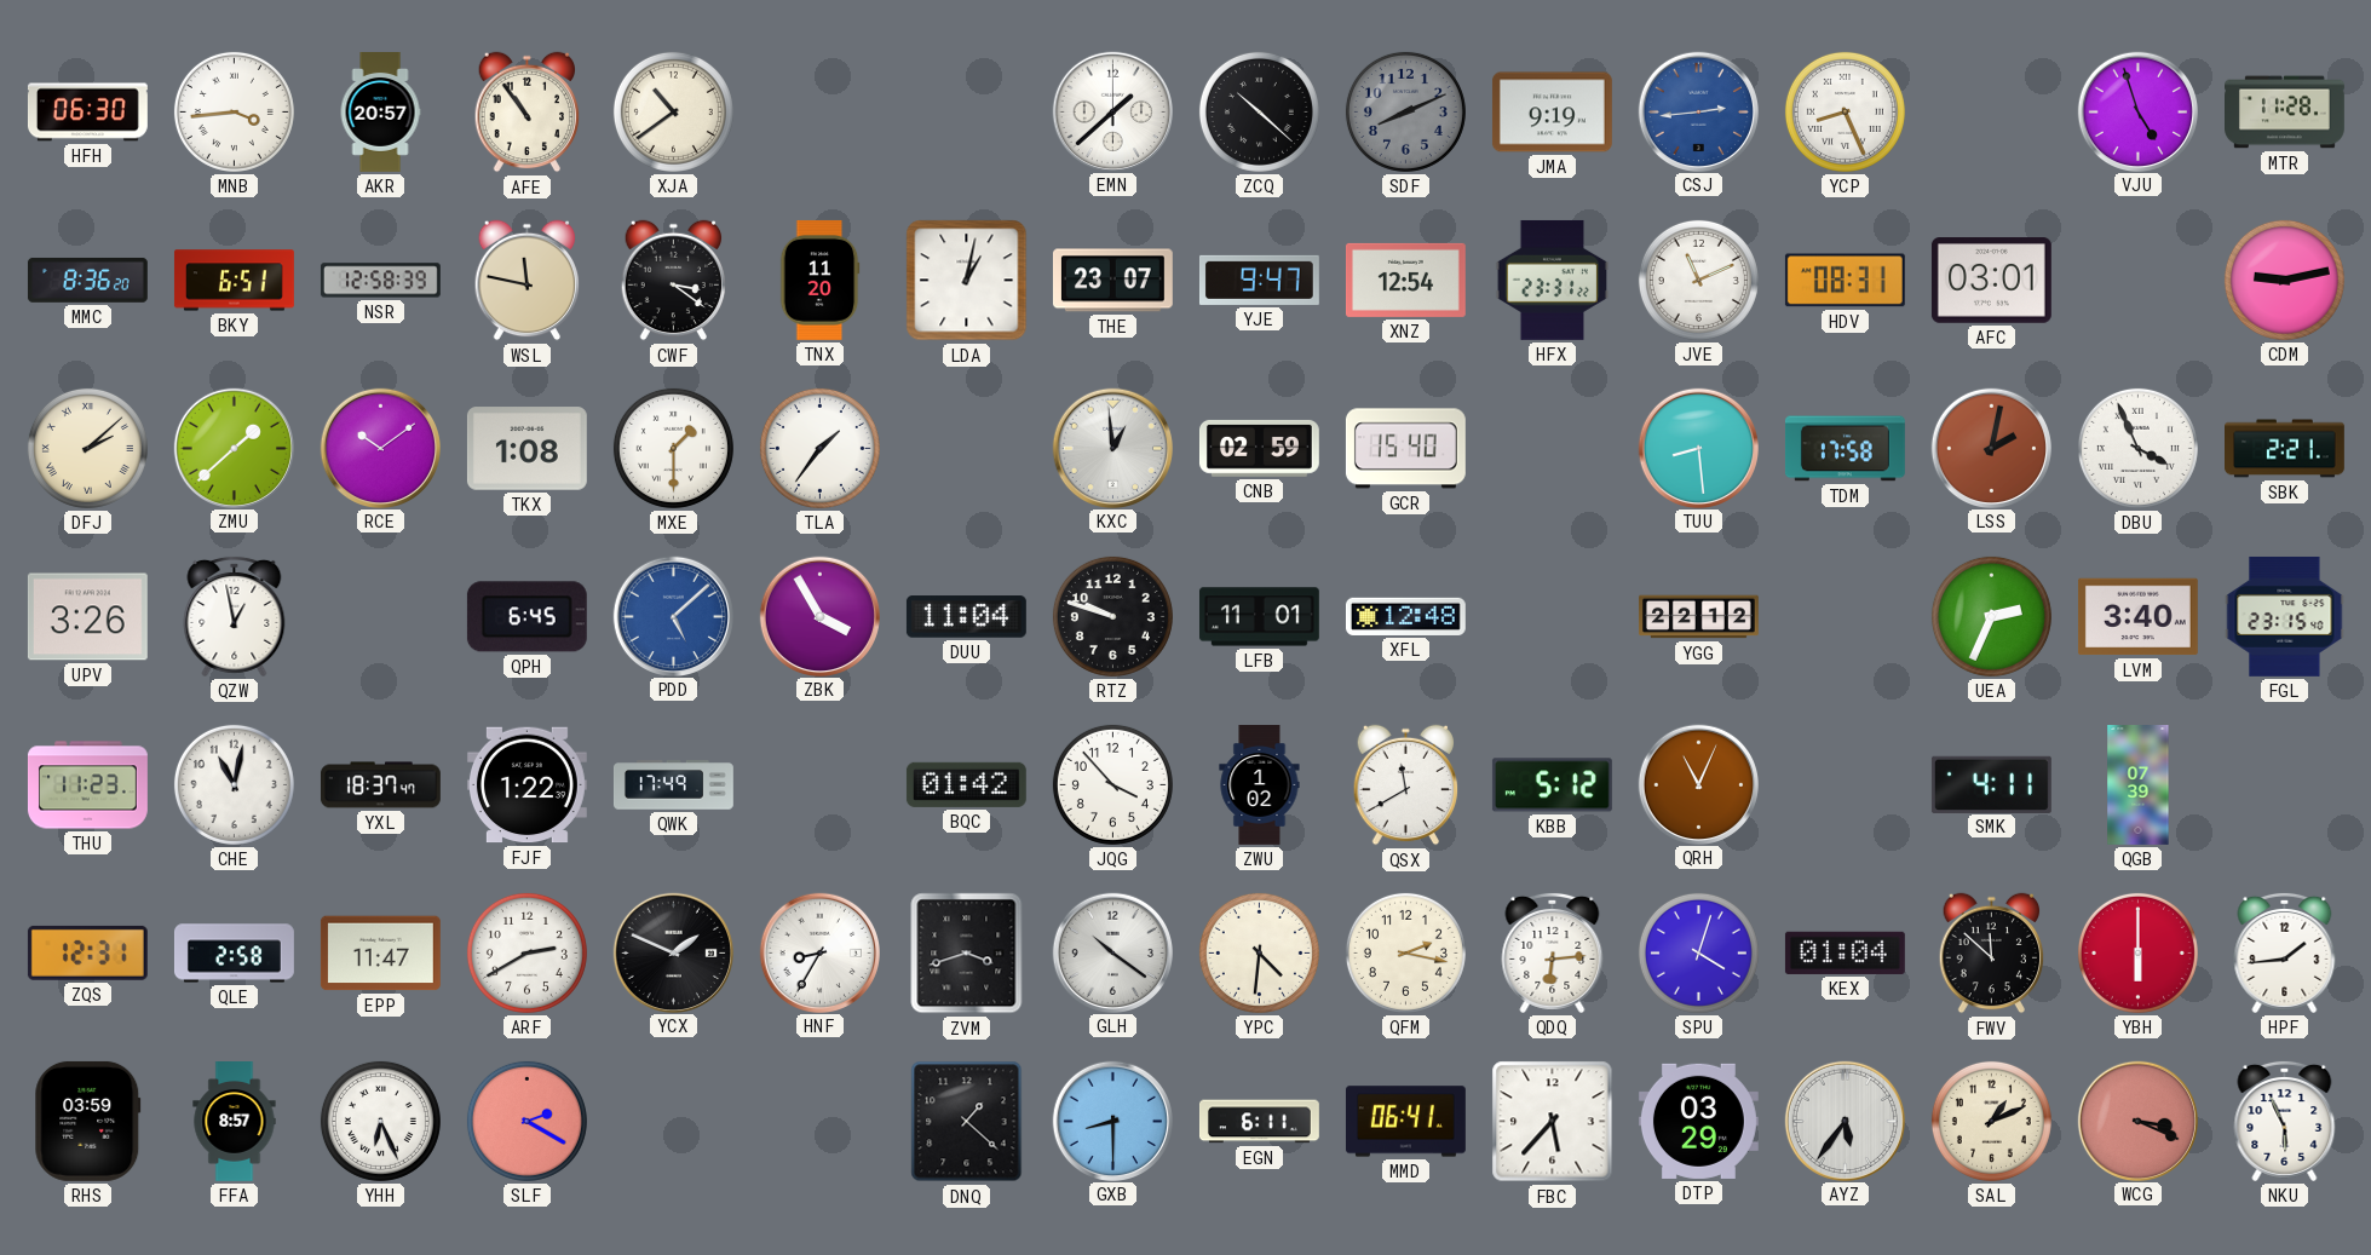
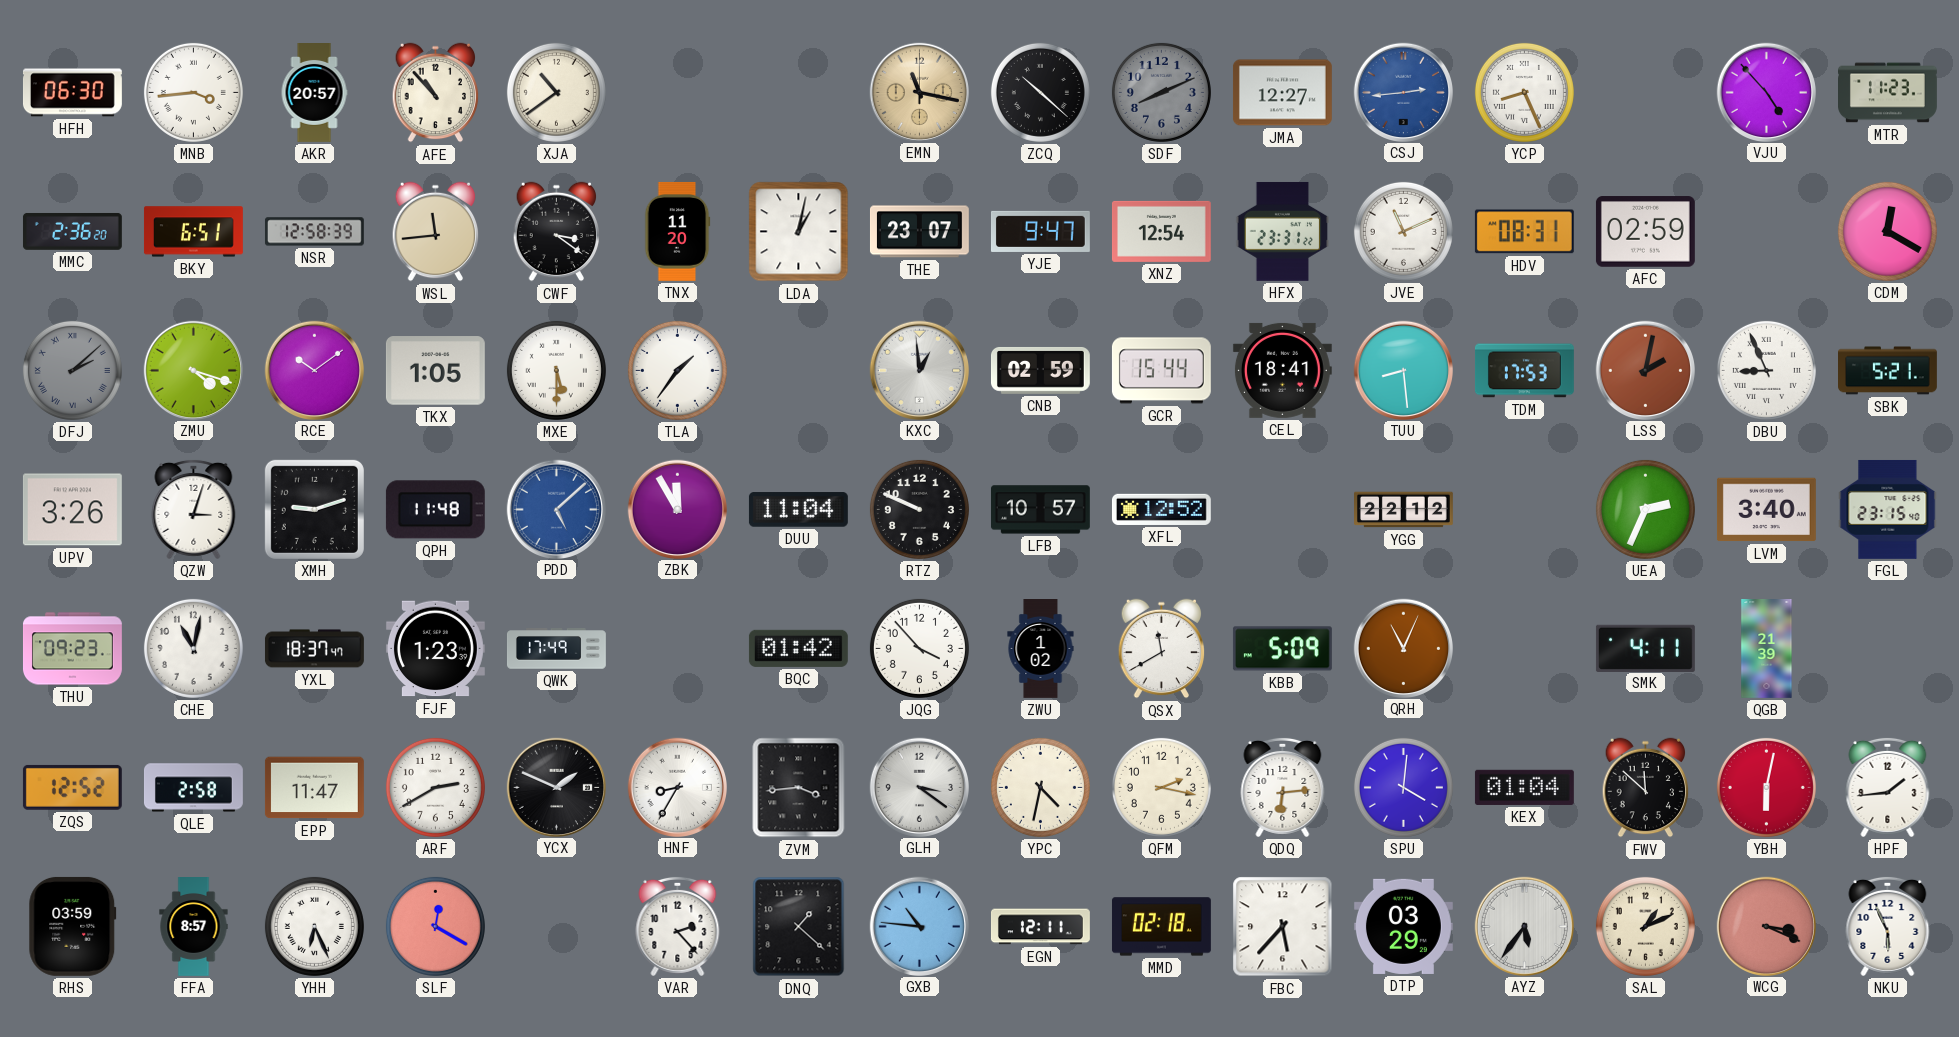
AFE: 10:54 -> 10:53
EMN: 1:38 -> 11:17
EMN dial: white -> champagne
JMA: 9:19 -> 12:27
VJU: 4:57 -> 4:53
MTR: 11:28 -> 11:23
MMC: 8:36 -> 2:36
WSL: 11:47 -> 11:44
AFC: 03:01 -> 02:59
CDM: 9:13 -> 12:20
DFJ dial: cream -> grey
ZMU: 1:38 -> 4:18
TKX: 1:08 -> 1:05
MXE: 1:30 -> 5:30
GCR: 15:40 -> 15:44
CEL: none -> 18:41
TDM: 17:58 -> 17:53
DBU: 3:56 -> 8:56
SBK: 2:21 -> 5:21
QZW: 12:58 -> 3:03
XMH: none -> 9:12
QPH: 6:45 -> 11:48
ZBK: 3:55 -> 11:55
RTZ: 9:48 -> 9:49
LFB: 11:01 -> 10:57
XFL: 12:48 -> 12:52
THU: 11:23 -> 09:23
FJF: 1:22 -> 1:23
KBB: 5:12 -> 5:09
QGB: 07:39 -> 21:39
ZQS: 12:31 -> 12:52
ZVM: 3:42 -> 3:44
GLH: 10:21 -> 3:21
YPC: 4:31 -> 4:32
SPU: 4:03 -> 4:01
YBH: 6:00 -> 6:02
SLF: 2:20 -> 12:20
VAR: none -> 2:23
GXB: 8:30 -> 10:46
EGN: 6:11 -> 12:11
MMD: 06:41 -> 02:18
